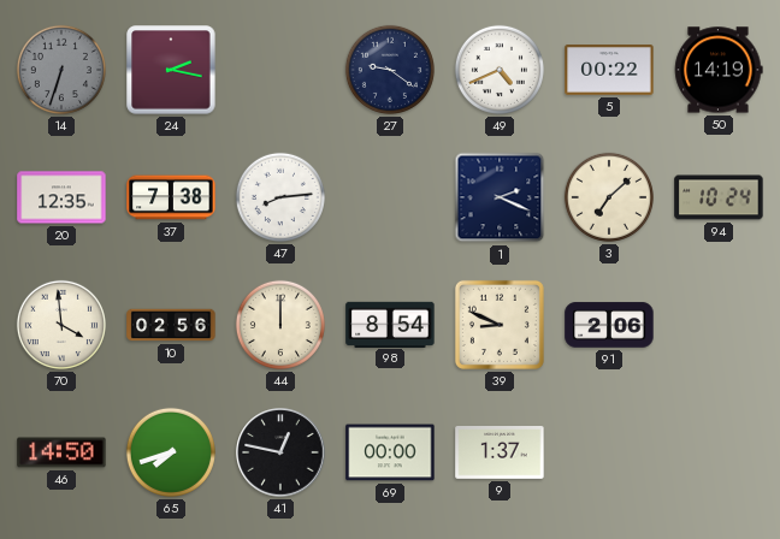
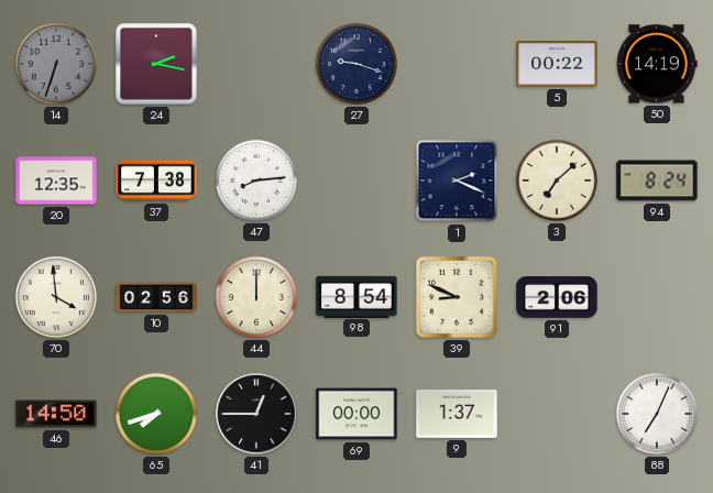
27: 9:21 -> 9:18
49: 4:41 -> none
94: 10:24 -> 8:24
41: 12:47 -> 12:45
88: none -> 7:04
